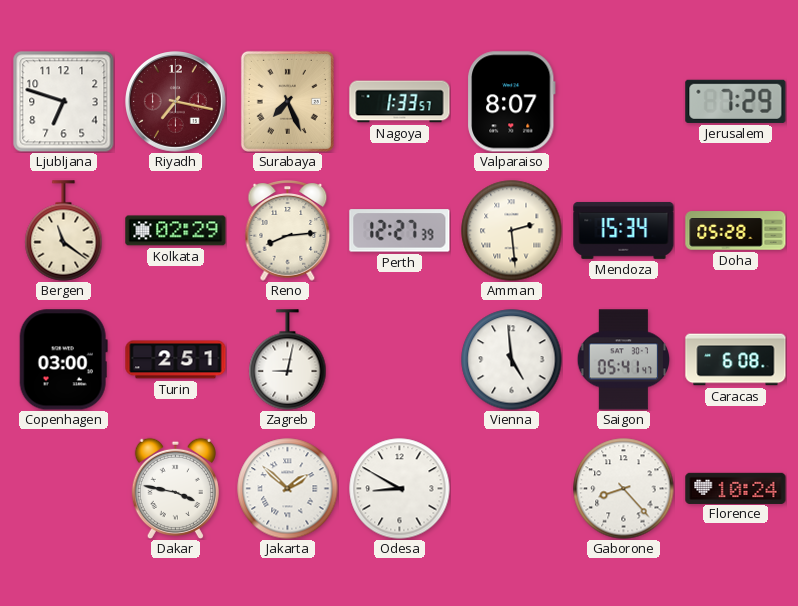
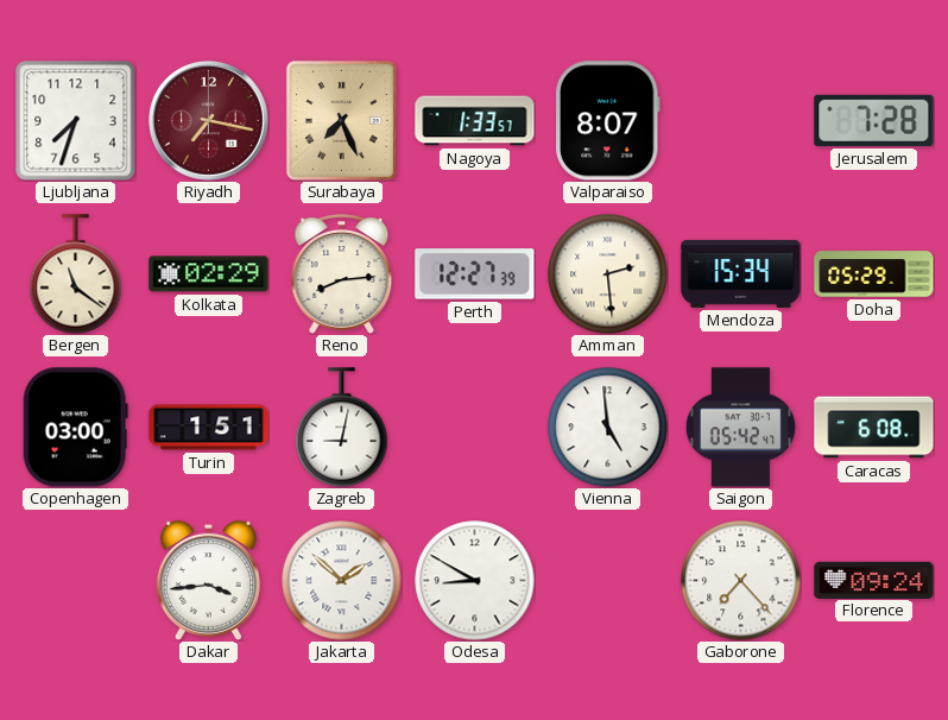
Ljubljana: 6:48 -> 7:33
Jerusalem: 7:29 -> 7:28
Doha: 05:28 -> 05:29
Turin: 2:51 -> 1:51
Saigon: 05:41 -> 05:42
Dakar: 3:47 -> 3:44
Gaborone: 8:23 -> 7:23
Florence: 10:24 -> 09:24
